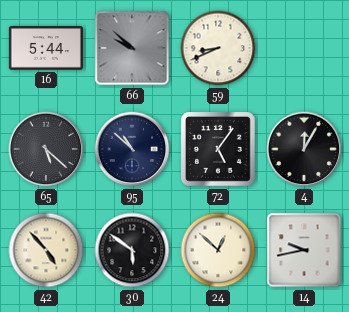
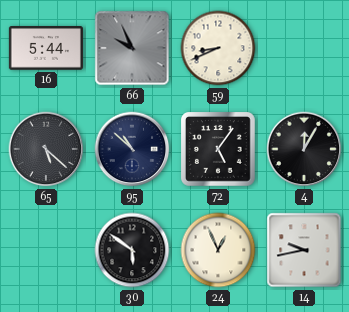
66: 9:52 -> 9:56
42: 4:53 -> none
24: 12:52 -> 12:56
